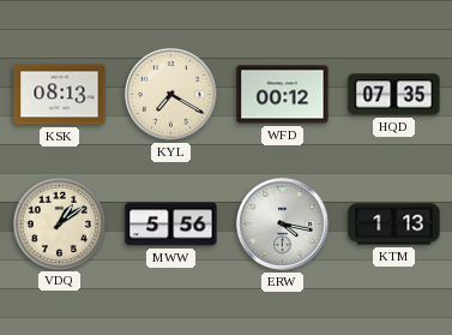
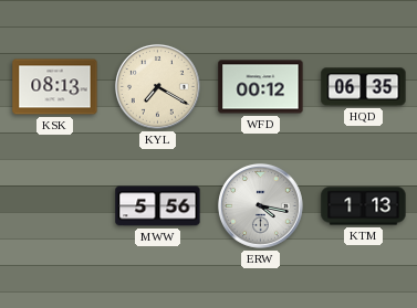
HQD: 07:35 -> 06:35
VDQ: 1:09 -> none
